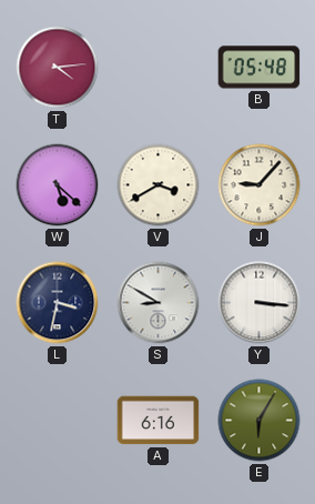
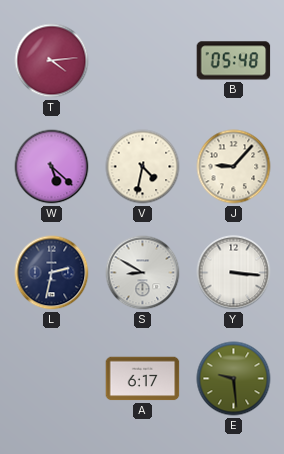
V: 3:40 -> 4:32
L: 3:32 -> 2:32
A: 6:16 -> 6:17
E: 6:05 -> 9:29
